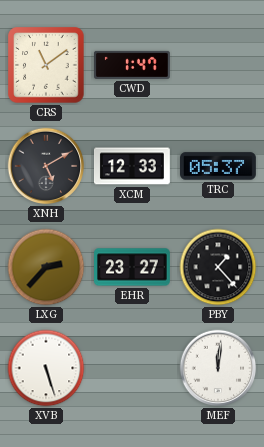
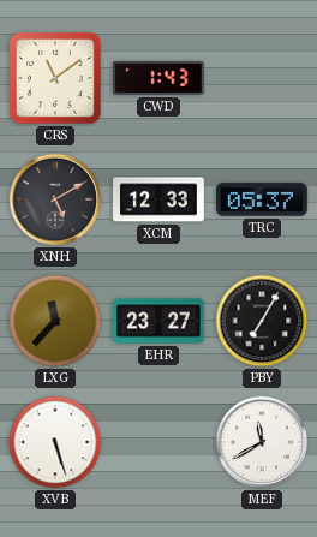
CWD: 1:47 -> 1:43
LXG: 2:37 -> 11:37
PBY: 1:23 -> 7:05
MEF: 12:01 -> 11:40
